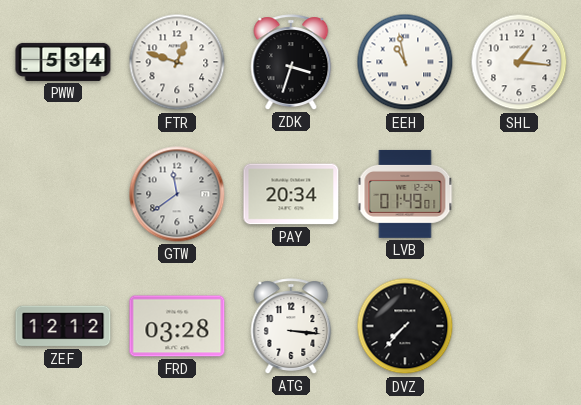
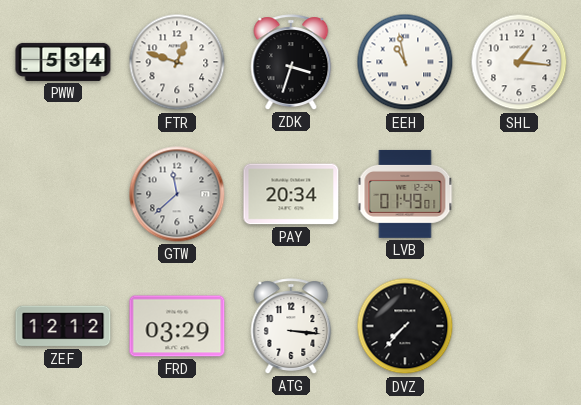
GTW: 11:39 -> 11:38
FRD: 03:28 -> 03:29
